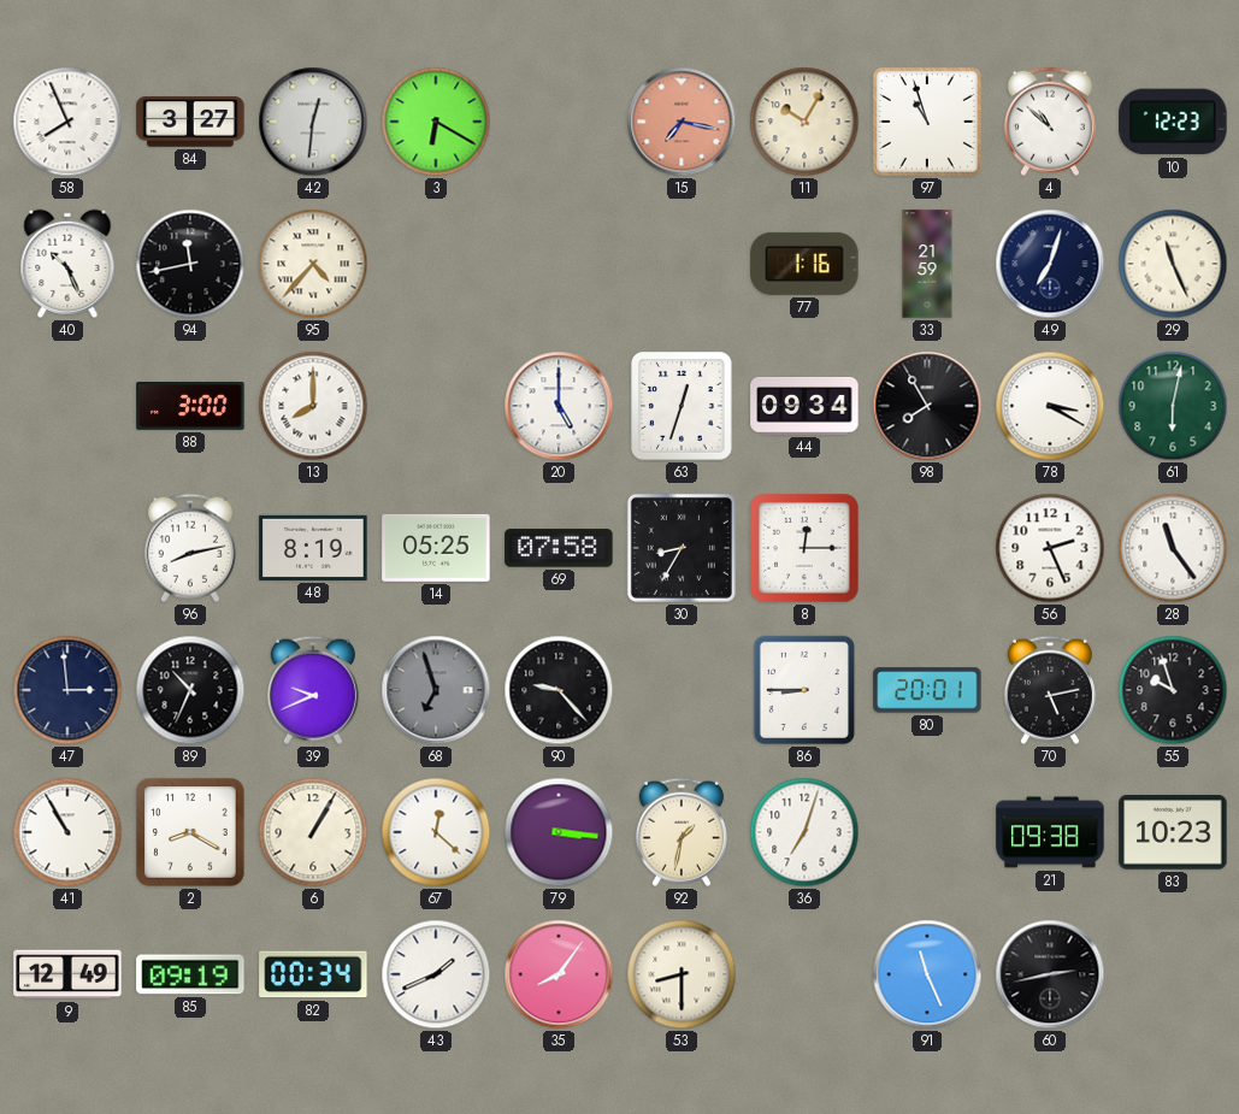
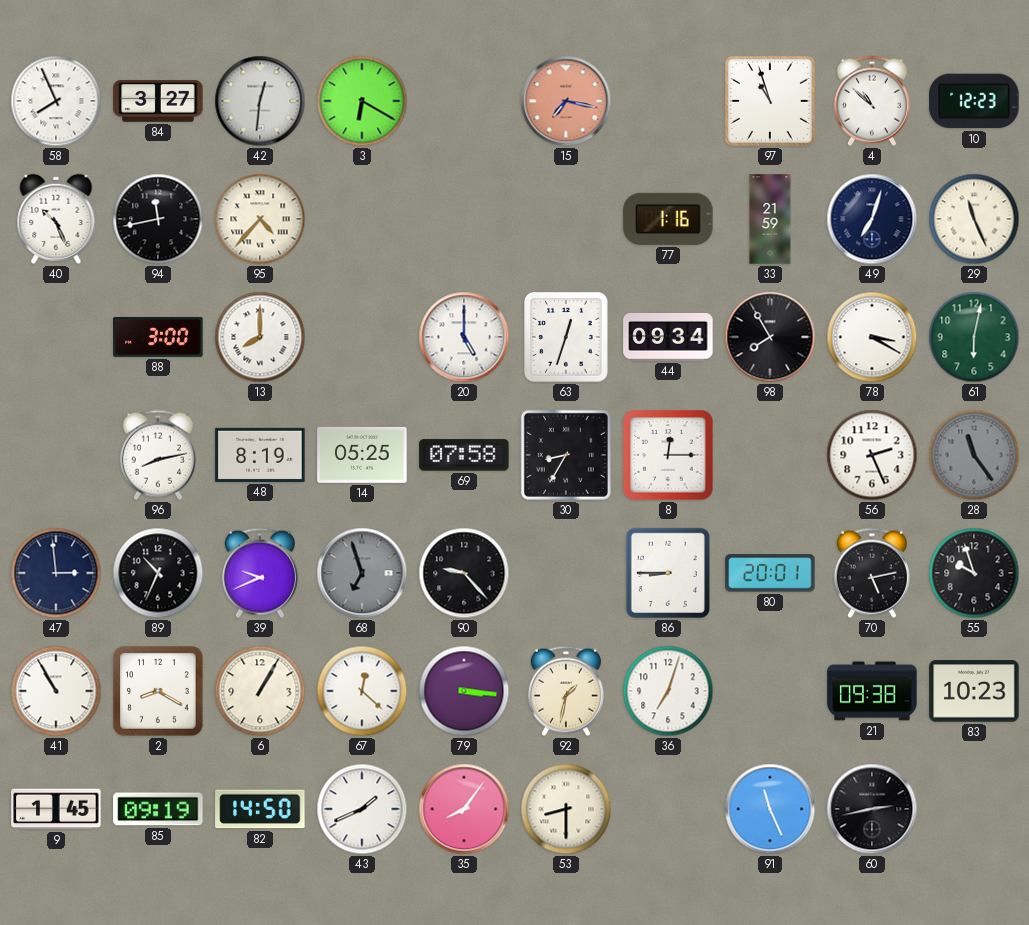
11: 10:05 -> none
28 dial: white -> grey
9: 12:49 -> 1:45
82: 00:34 -> 14:50
